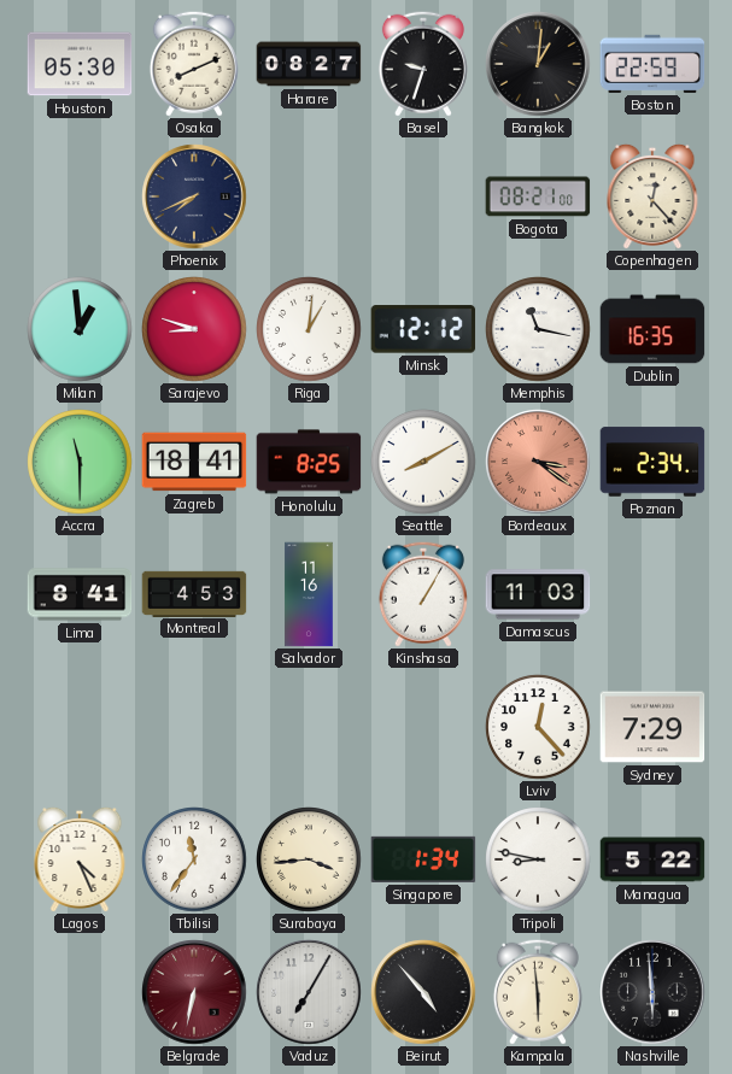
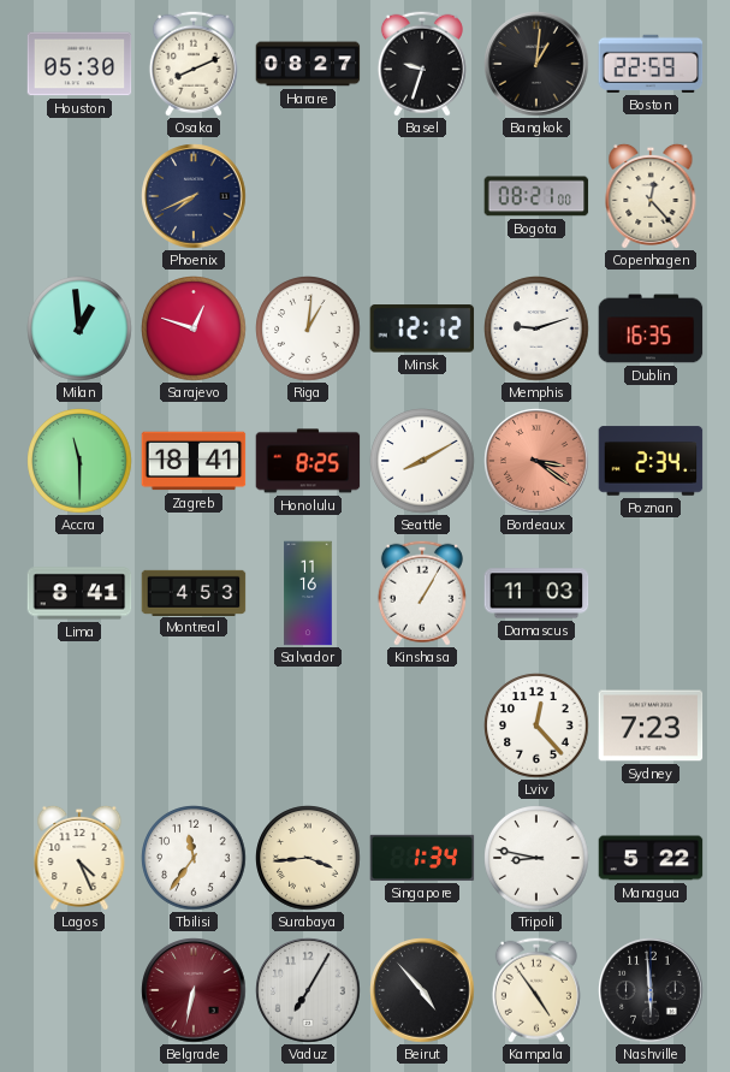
Sarajevo: 8:48 -> 12:48
Memphis: 11:17 -> 9:12
Sydney: 7:29 -> 7:23
Kampala: 5:59 -> 4:54
